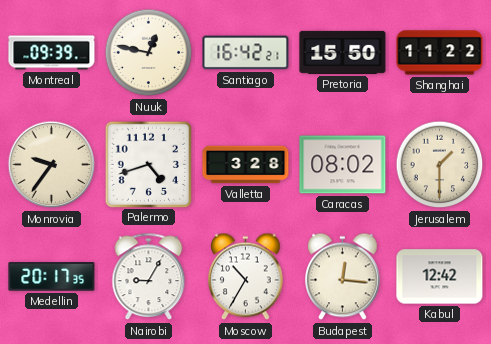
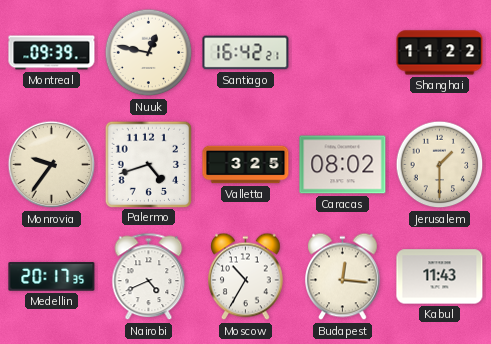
Pretoria: 15:50 -> none
Valletta: 3:28 -> 3:25
Nairobi: 9:05 -> 4:41
Kabul: 12:42 -> 11:43
